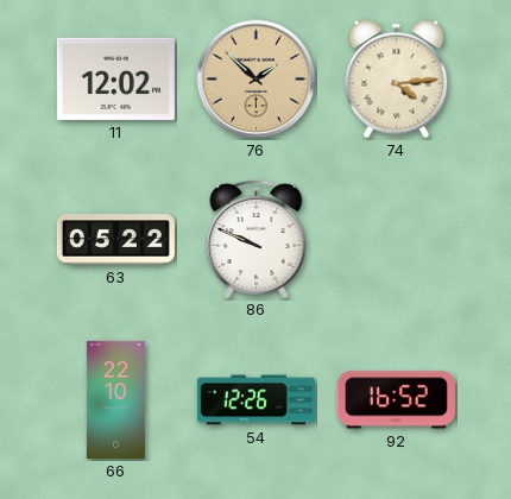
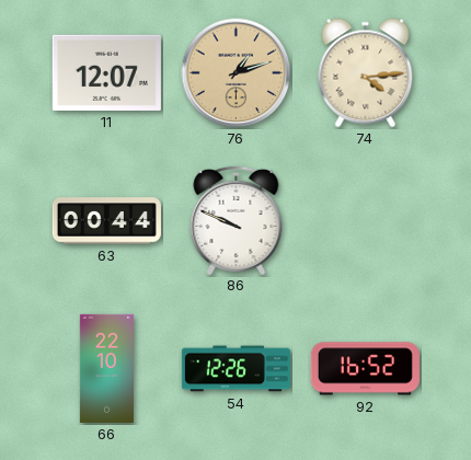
11: 12:02 -> 12:07
76: 1:52 -> 1:12
63: 05:22 -> 00:44
